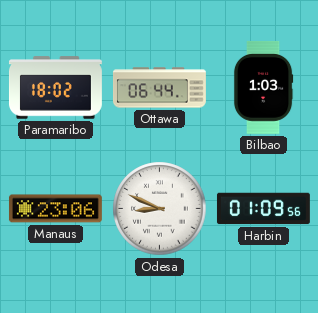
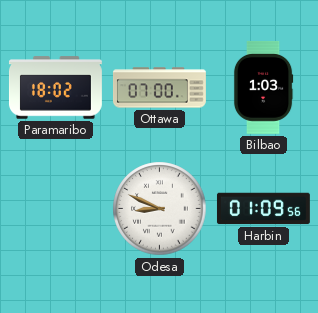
Ottawa: 06:44 -> 07:00
Manaus: 23:06 -> none
